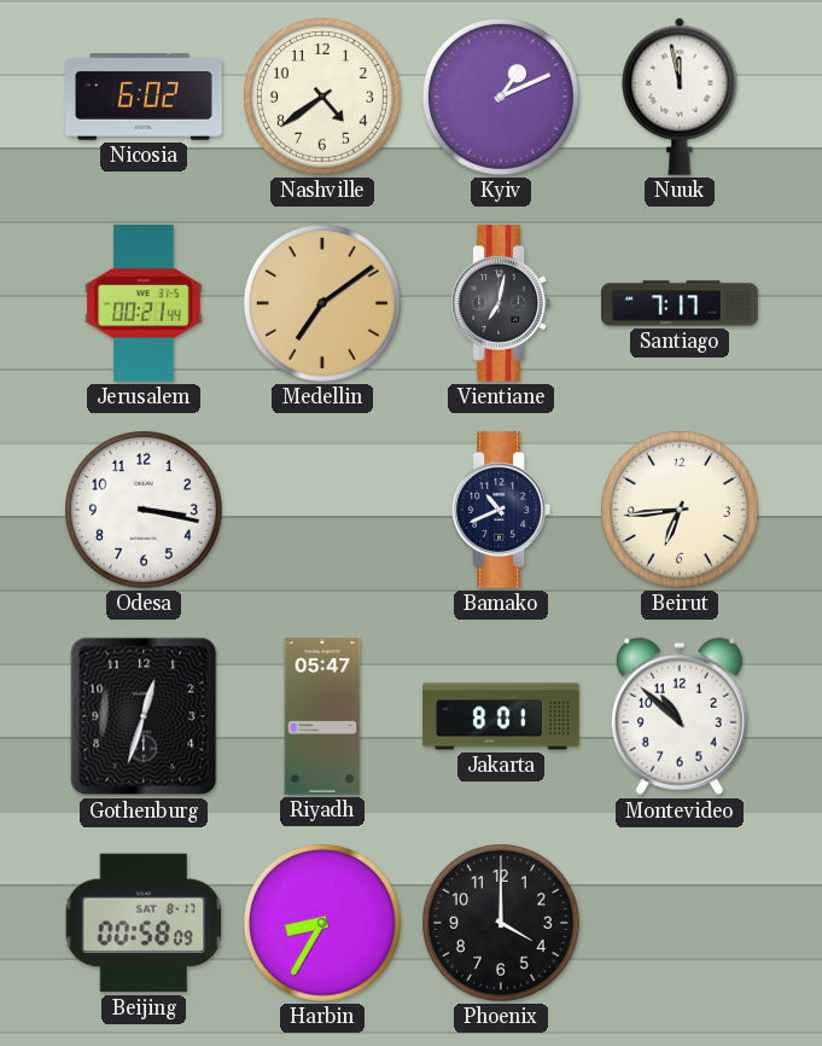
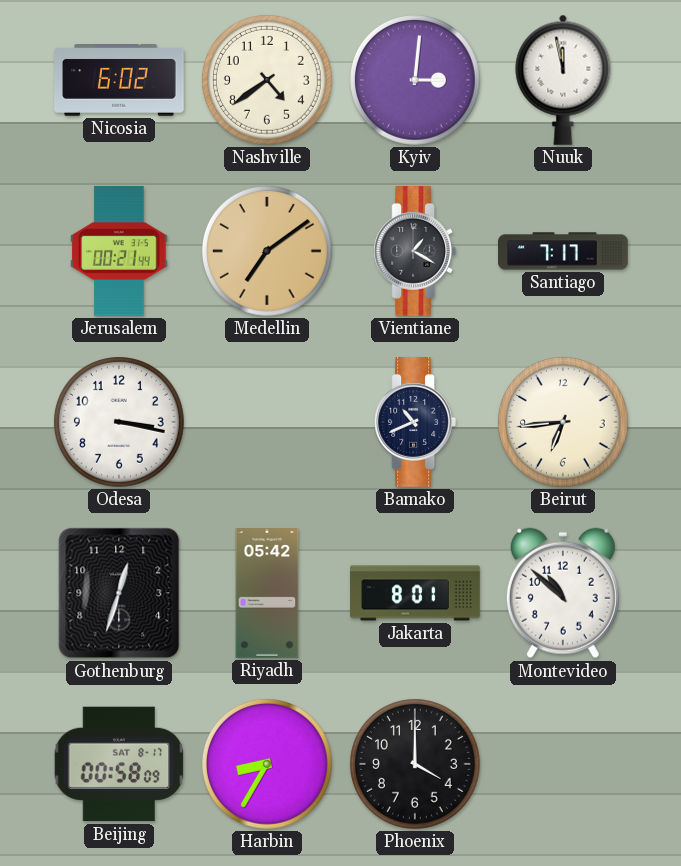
Kyiv: 1:11 -> 3:01
Vientiane: 7:02 -> 1:20
Riyadh: 05:47 -> 05:42
